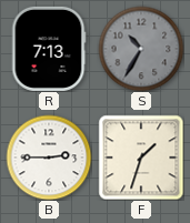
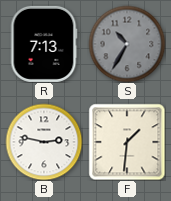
B: 2:45 -> 2:47
F: 1:33 -> 1:31
